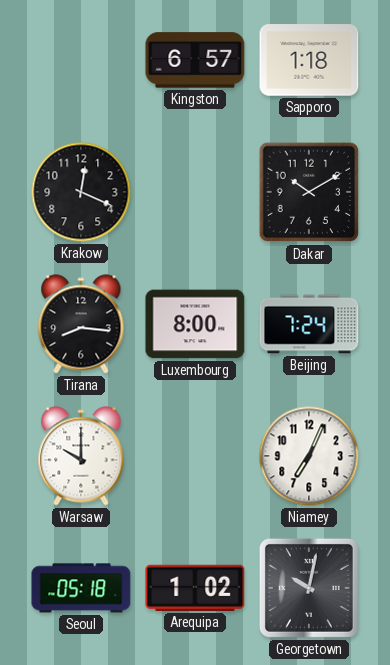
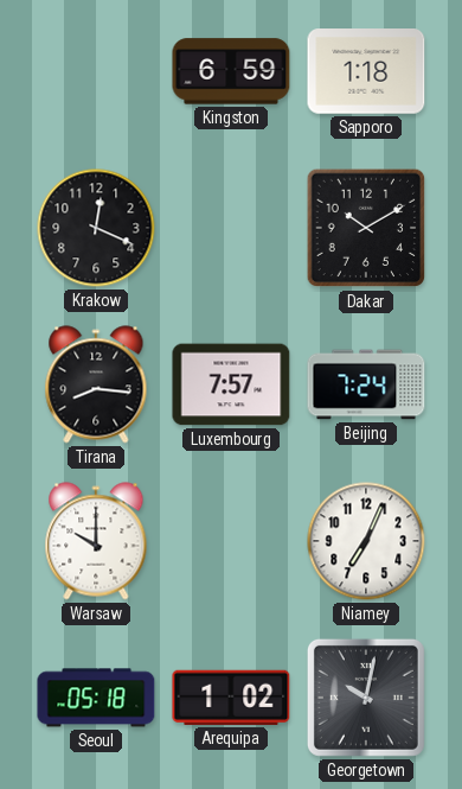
Kingston: 6:57 -> 6:59
Luxembourg: 8:00 -> 7:57
